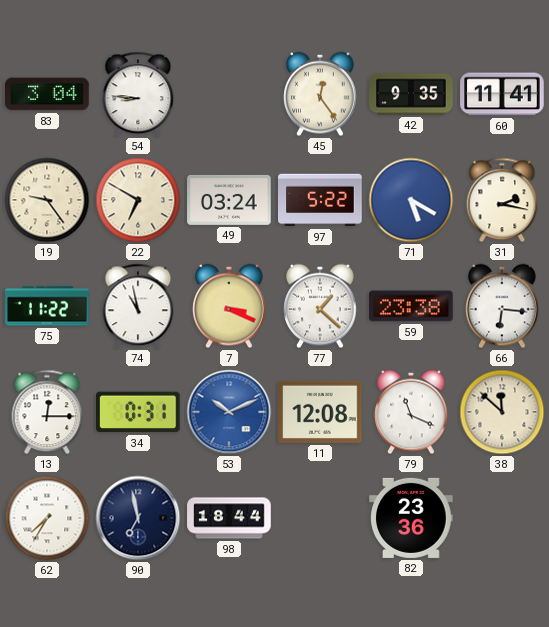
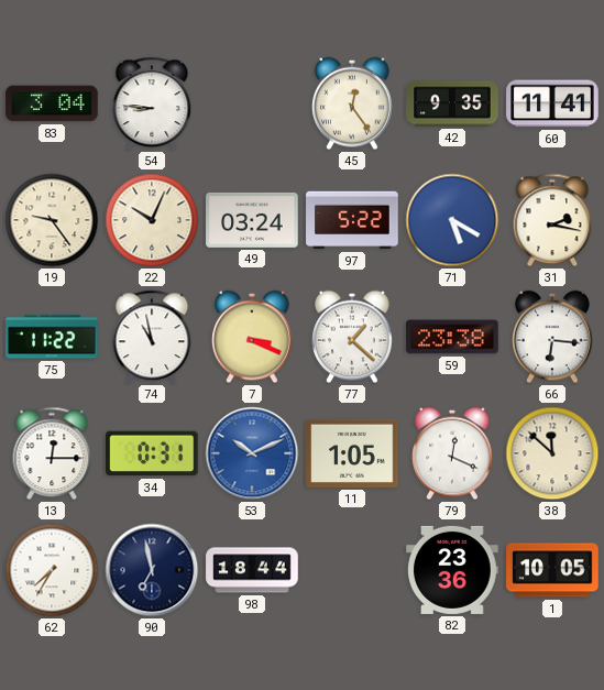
22: 6:50 -> 10:04
11: 12:08 -> 1:05
79: 11:19 -> 12:19
1: none -> 10:05
